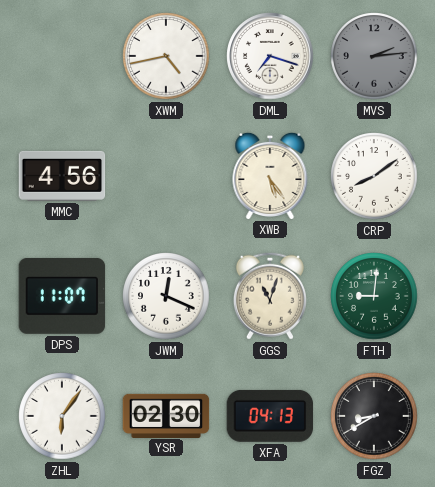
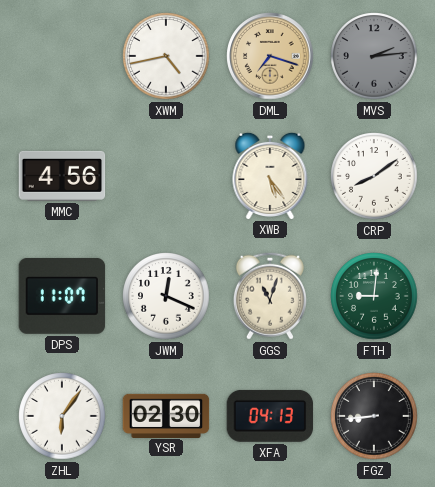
DML dial: white -> champagne
FGZ: 8:40 -> 8:44
